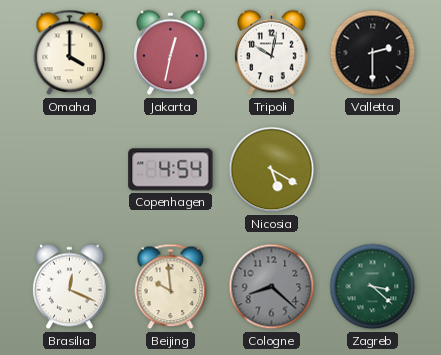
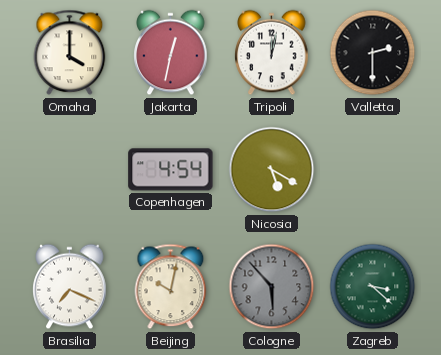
Tripoli: 10:02 -> 12:02
Brasilia: 12:19 -> 7:19
Beijing: 9:59 -> 10:02
Cologne: 8:22 -> 5:53
